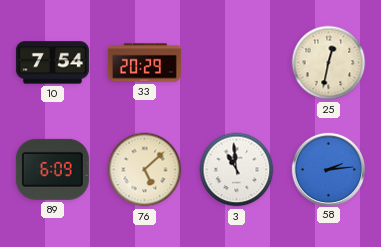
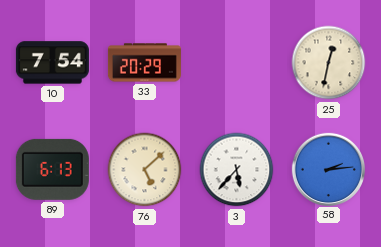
89: 6:09 -> 6:13
3: 10:59 -> 5:37
